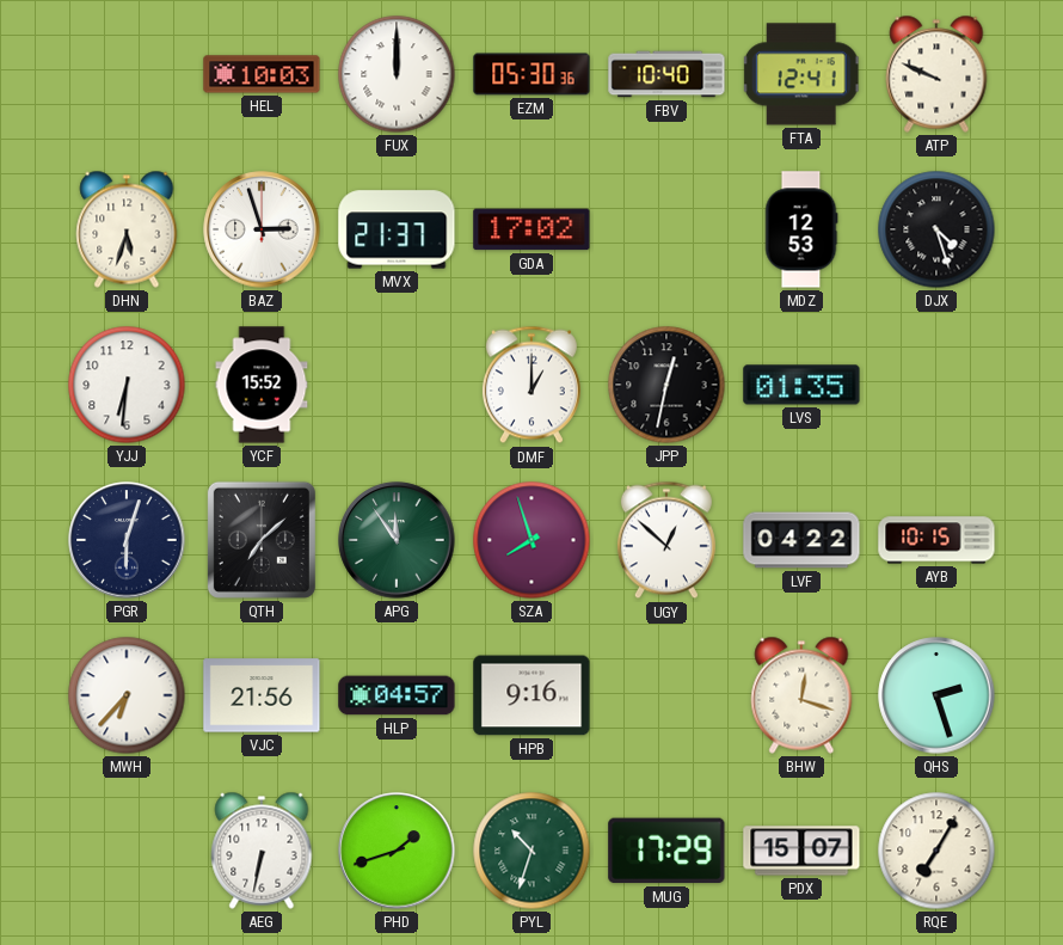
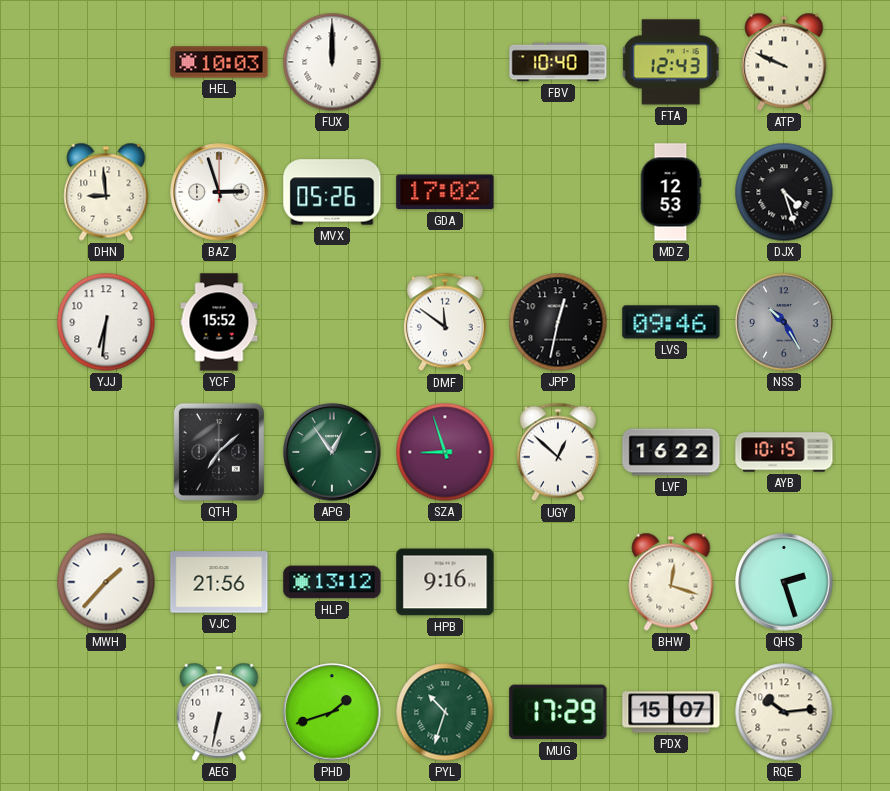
EZM: 05:30 -> none
FTA: 12:41 -> 12:43
DHN: 5:33 -> 8:59
MVX: 21:37 -> 05:26
DMF: 1:00 -> 11:51
LVS: 01:35 -> 09:46
NSS: none -> 10:25
PGR: 6:03 -> none
APG: 11:54 -> 12:54
SZA: 7:57 -> 8:57
LVF: 04:22 -> 16:22
MWH: 6:37 -> 1:37
HLP: 04:57 -> 13:12
RQE: 7:05 -> 10:14
